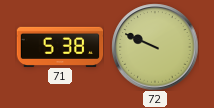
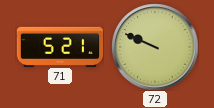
71: 5:38 -> 5:21
